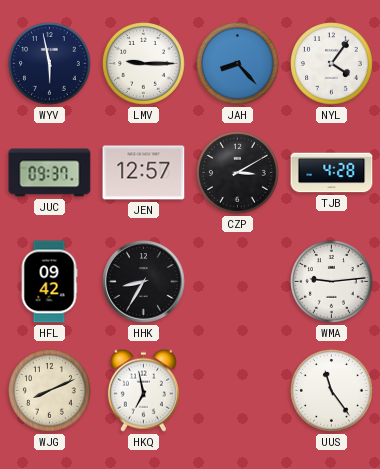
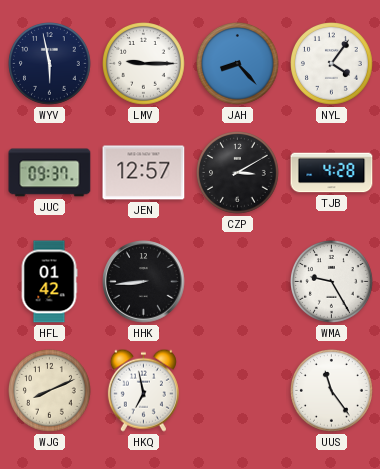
HFL: 09:42 -> 01:42
HHK: 8:35 -> 8:44
WMA: 9:14 -> 9:25
